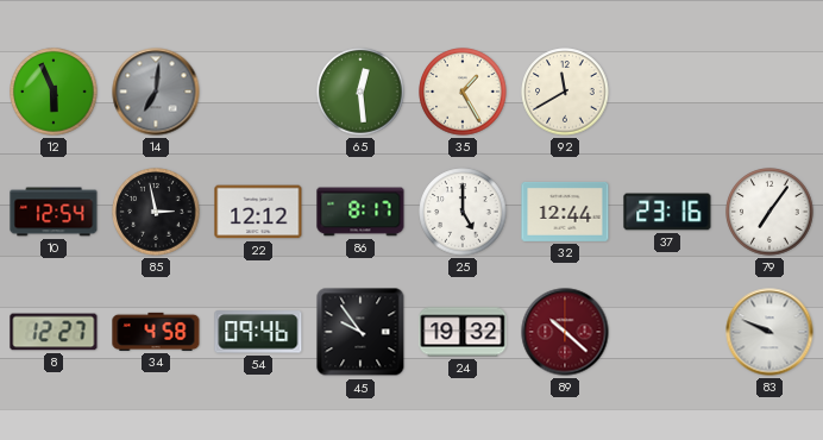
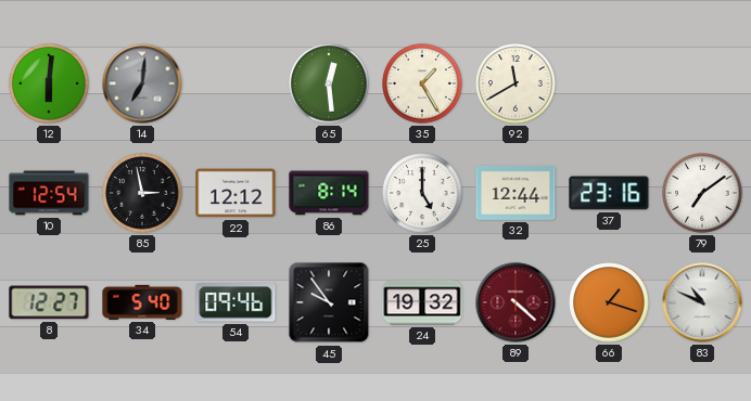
12: 5:56 -> 6:01
86: 8:17 -> 8:14
79: 7:06 -> 7:09
34: 4:58 -> 5:40
89: 10:22 -> 4:22
66: none -> 1:18
83: 9:49 -> 10:49
